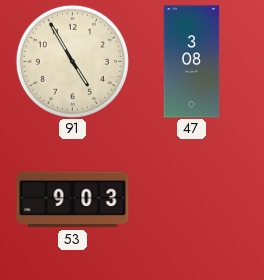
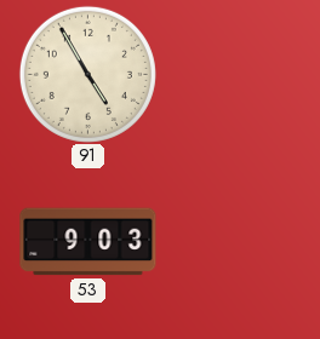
47: 3:08 -> none
